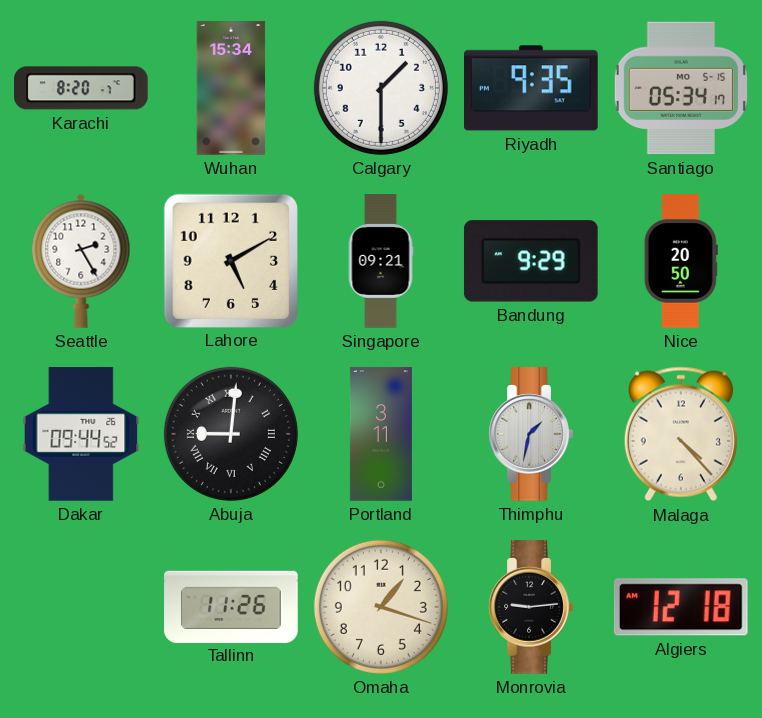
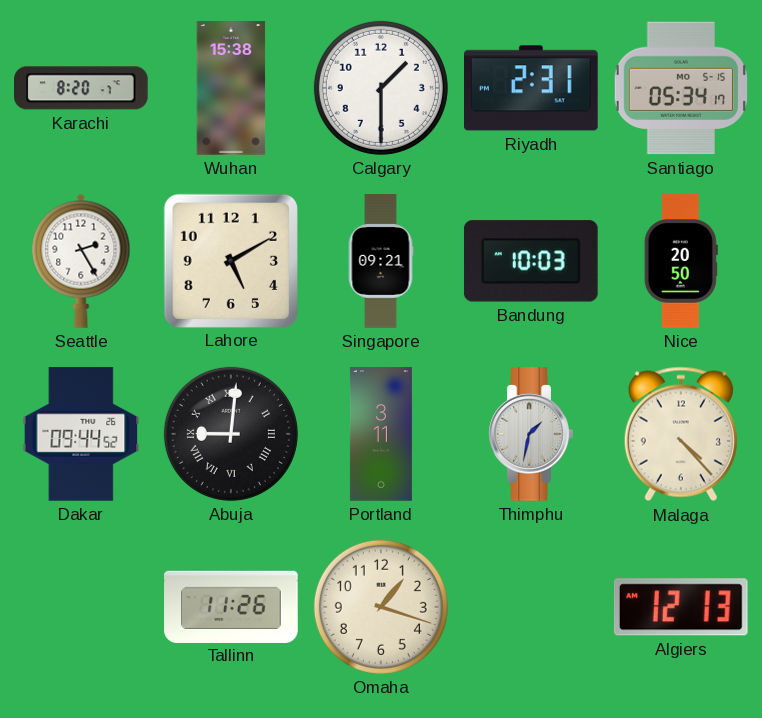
Wuhan: 15:34 -> 15:38
Riyadh: 9:35 -> 2:31
Bandung: 9:29 -> 10:03
Monrovia: 9:14 -> none
Algiers: 12:18 -> 12:13
